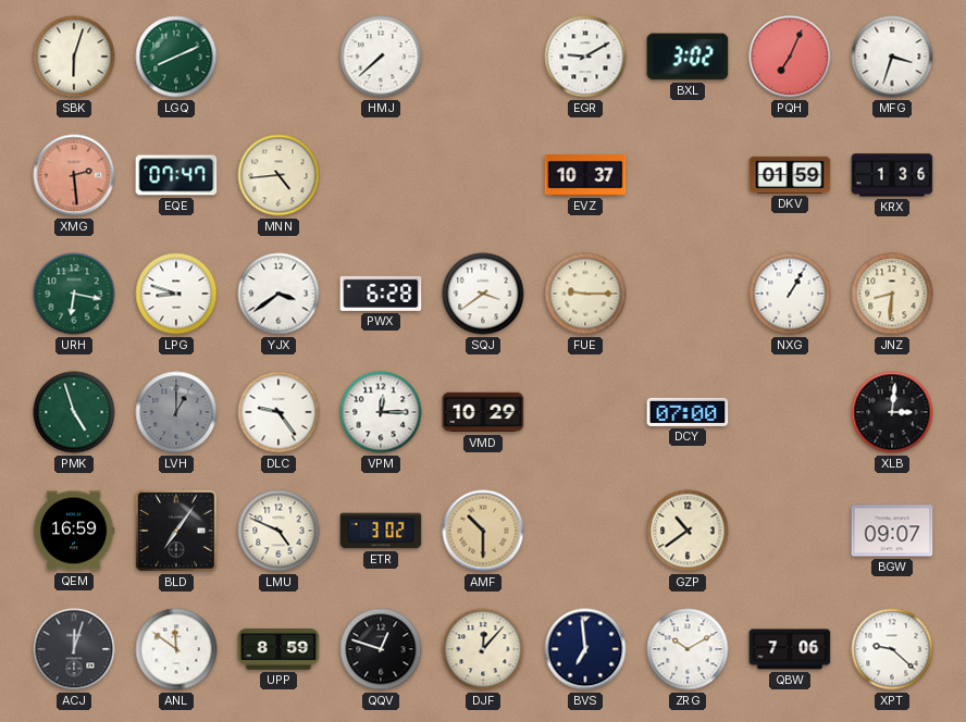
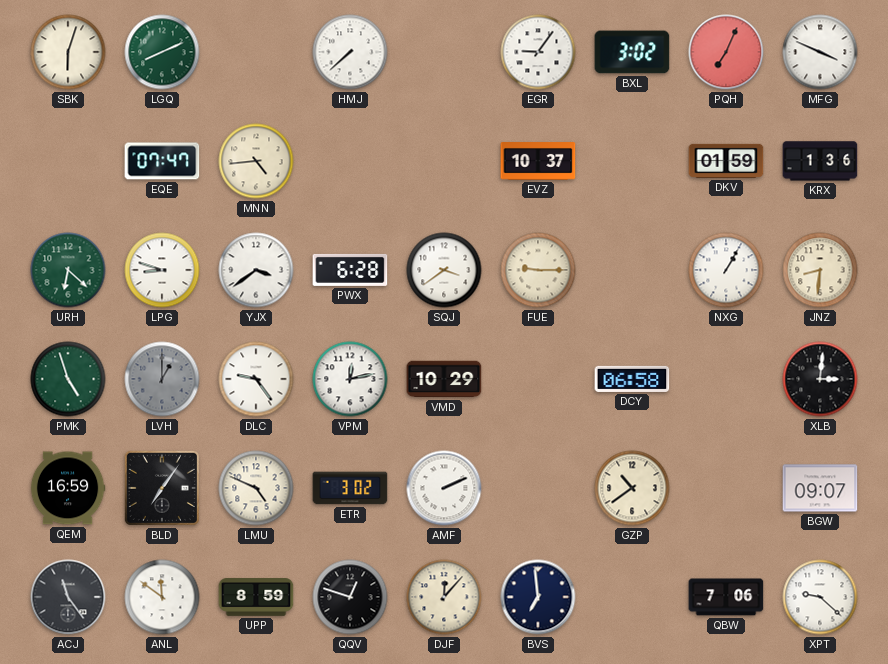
EGR: 9:10 -> 9:06
MFG: 3:33 -> 3:49
XMG: 2:29 -> none
URH: 6:17 -> 6:22
VPM: 12:15 -> 12:13
DCY: 07:00 -> 06:58
AMF: 10:30 -> 2:11
AMF dial: champagne -> white
ACJ: 12:03 -> 11:24
ZRG: 10:10 -> none
